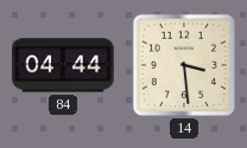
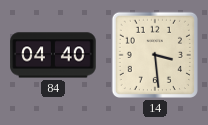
84: 04:44 -> 04:40
